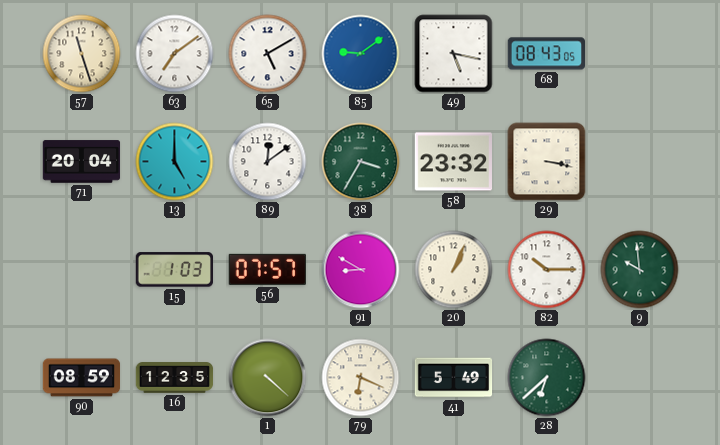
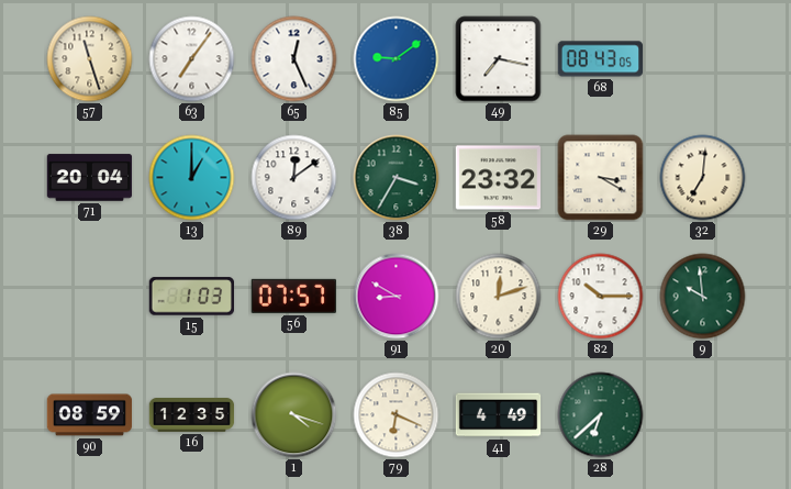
63: 7:09 -> 7:06
65: 5:10 -> 12:26
49: 5:17 -> 7:17
13: 5:00 -> 1:00
29: 3:17 -> 3:20
32: none -> 7:01
20: 1:04 -> 12:12
1: 4:22 -> 4:18
41: 5:49 -> 4:49
